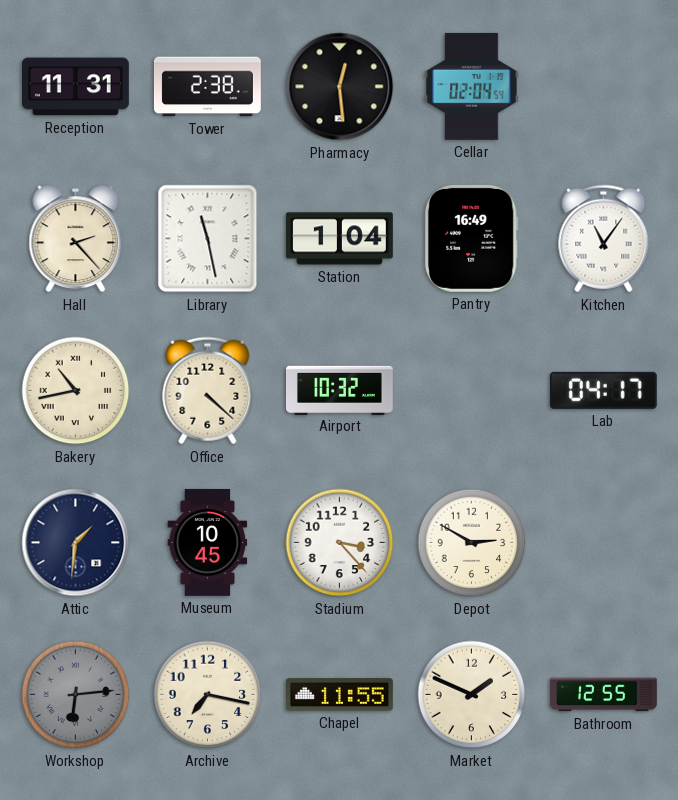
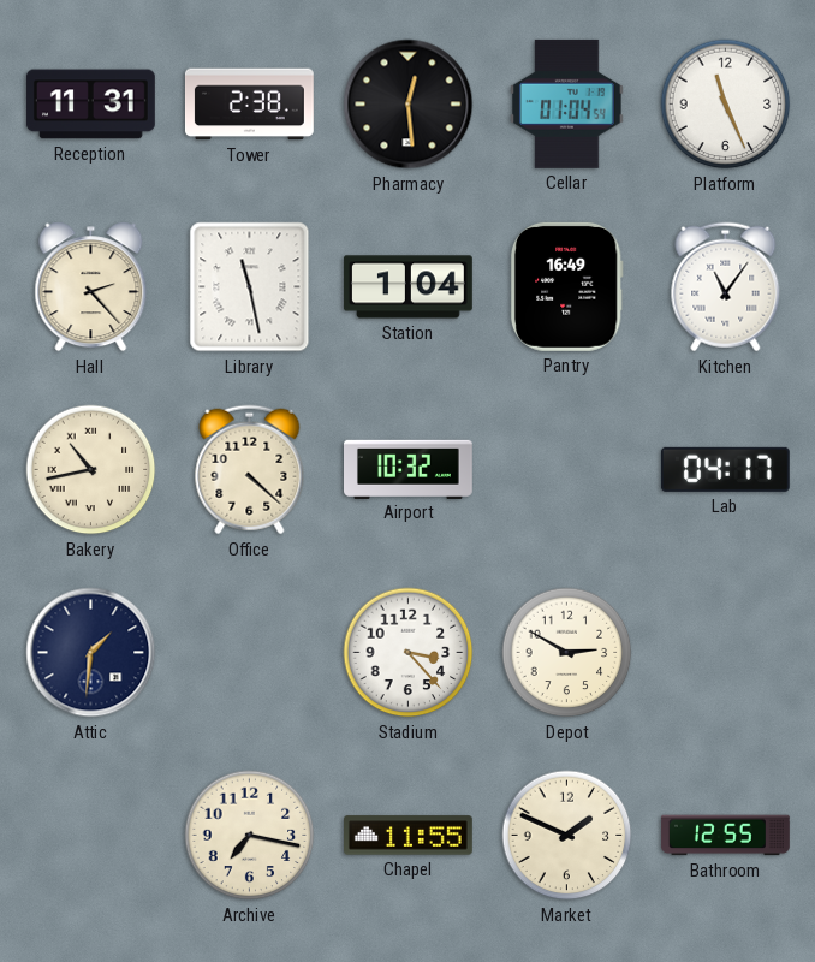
Cellar: 02:04 -> 01:04
Platform: none -> 11:26
Museum: 10:45 -> none
Workshop: 6:14 -> none
